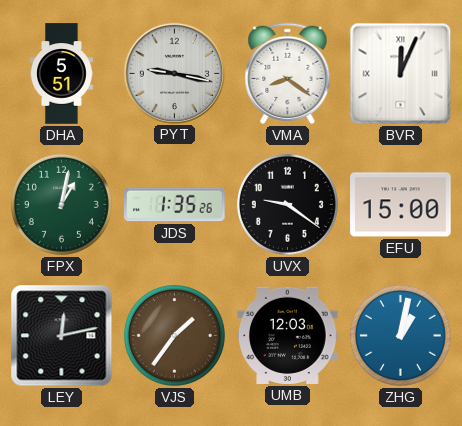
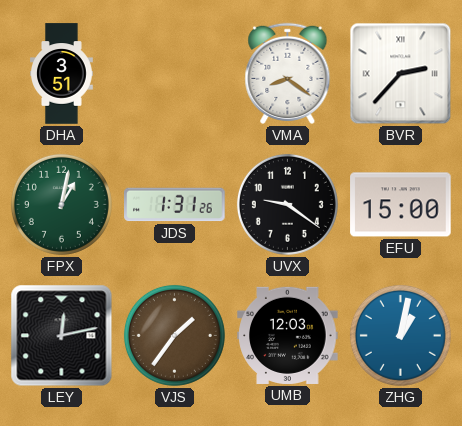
DHA: 5:51 -> 3:51
PYT: 9:17 -> none
BVR: 12:04 -> 2:37
JDS: 1:35 -> 1:31
